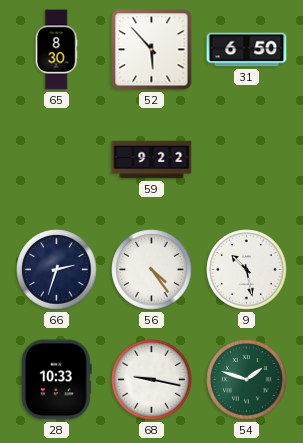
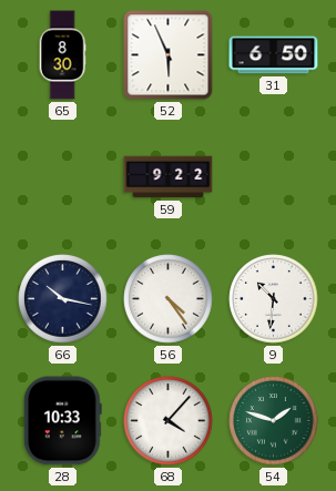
52: 5:53 -> 5:56
66: 2:33 -> 10:17
9: 10:28 -> 10:31
68: 9:17 -> 4:07
